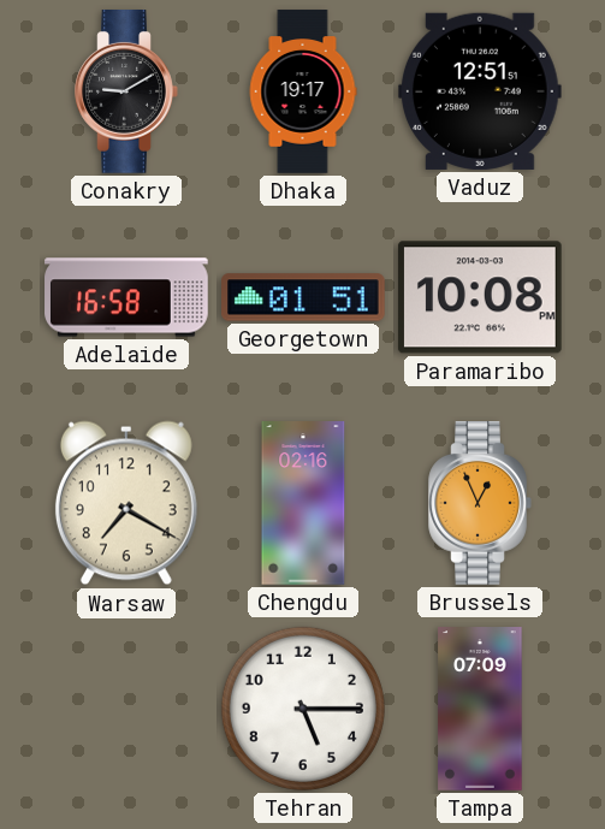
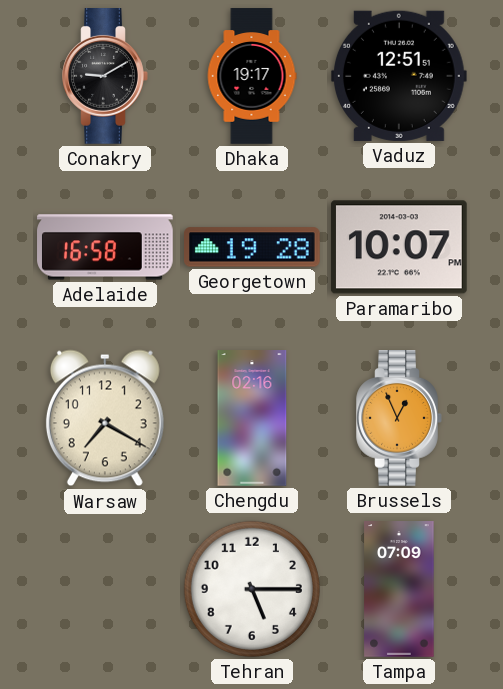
Georgetown: 01:51 -> 19:28
Paramaribo: 10:08 -> 10:07
